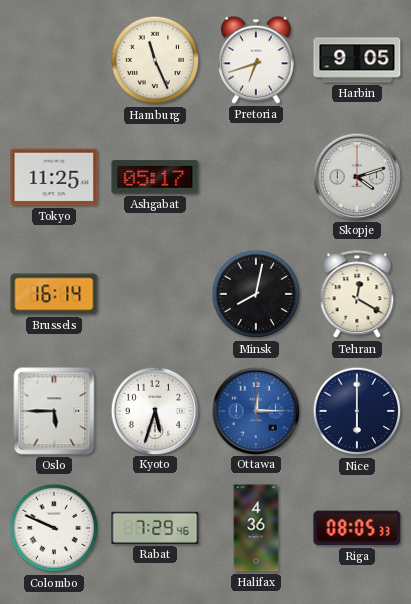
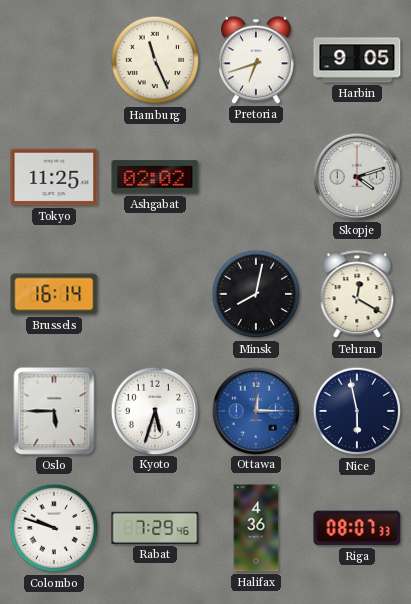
Ashgabat: 05:17 -> 02:02
Nice: 6:00 -> 5:58
Colombo: 9:49 -> 9:48
Riga: 08:05 -> 08:07
